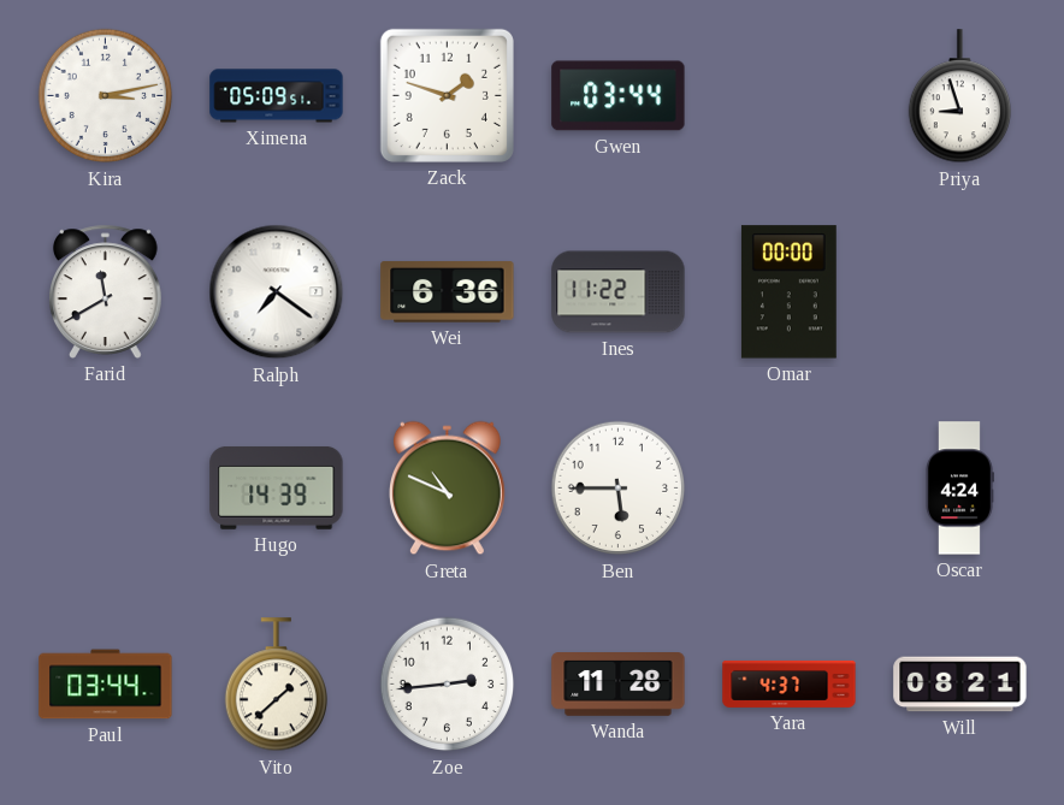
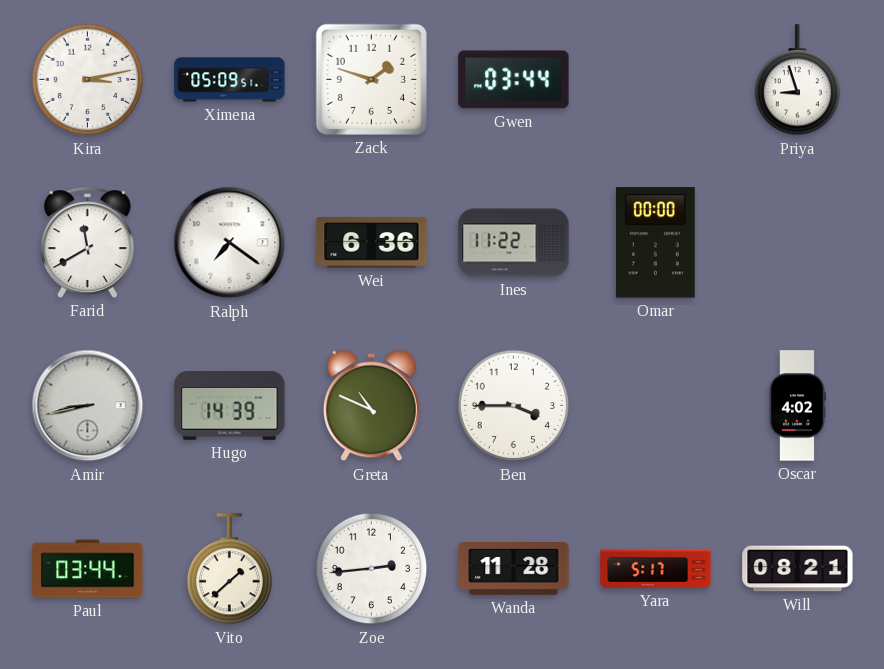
Amir: none -> 8:43
Ben: 5:45 -> 3:45
Oscar: 4:24 -> 4:02
Yara: 4:37 -> 5:17
